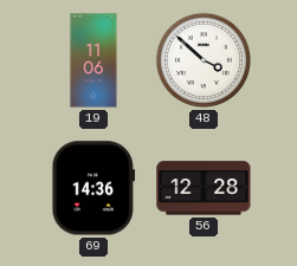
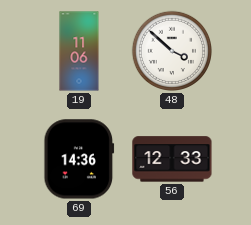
56: 12:28 -> 12:33
